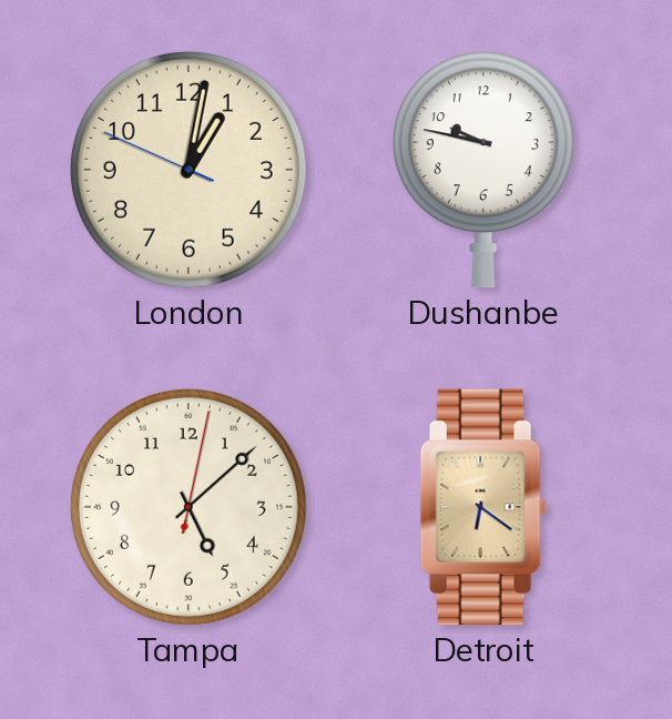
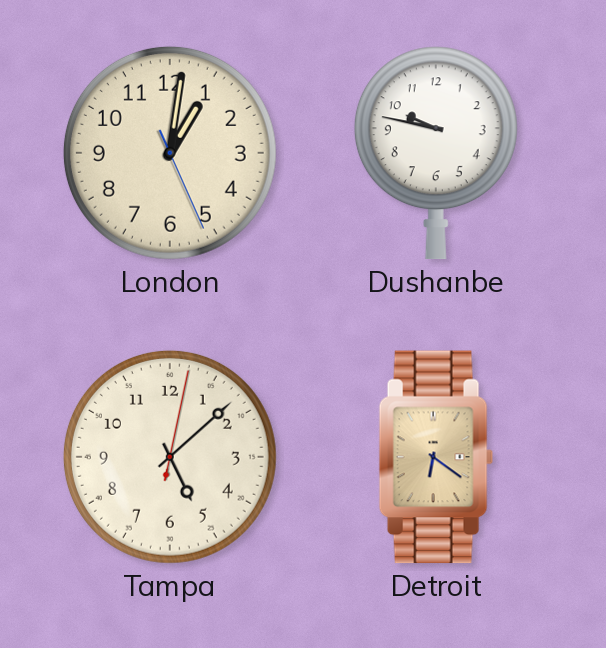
London: 1:01:49 -> 1:01:26
